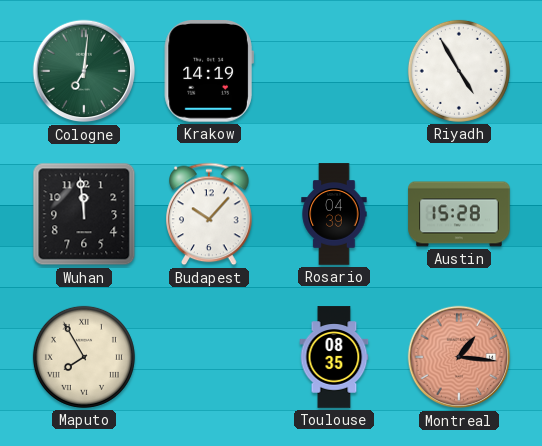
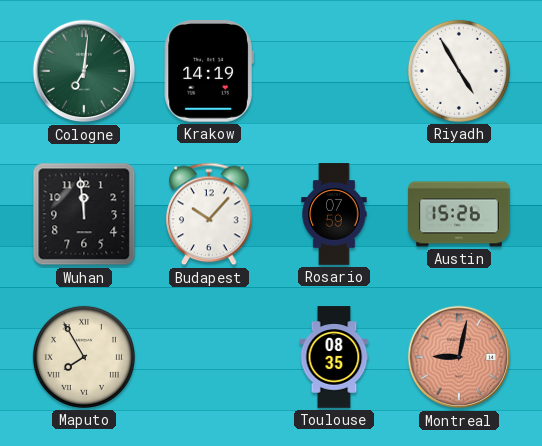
Rosario: 04:39 -> 07:59
Austin: 15:28 -> 15:26
Montreal: 1:16 -> 9:02
